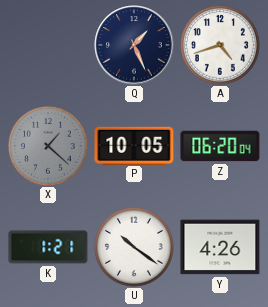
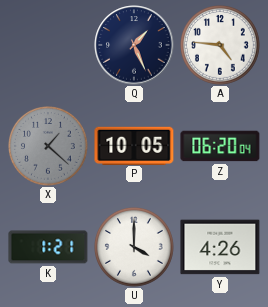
A: 4:42 -> 4:46
U: 10:21 -> 4:00
